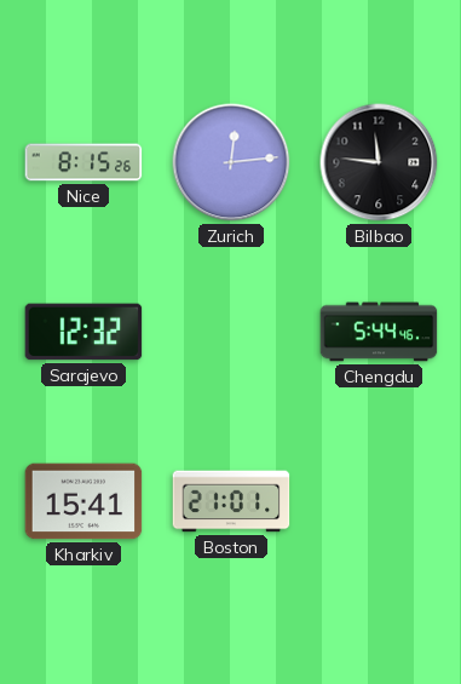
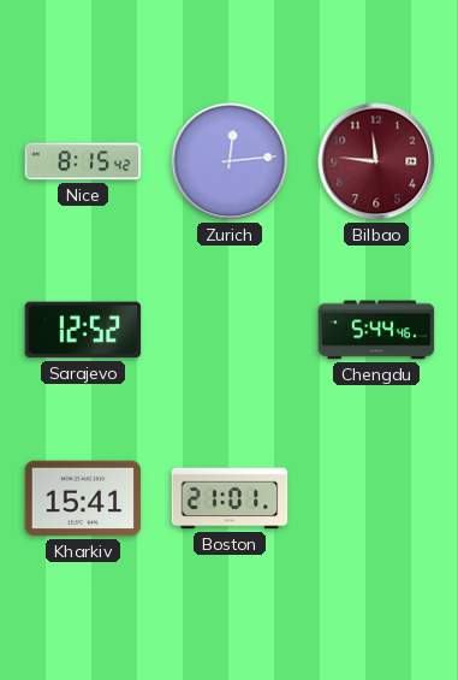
Nice: 8:15:26 -> 8:15:42
Bilbao dial: black -> burgundy
Sarajevo: 12:32 -> 12:52
